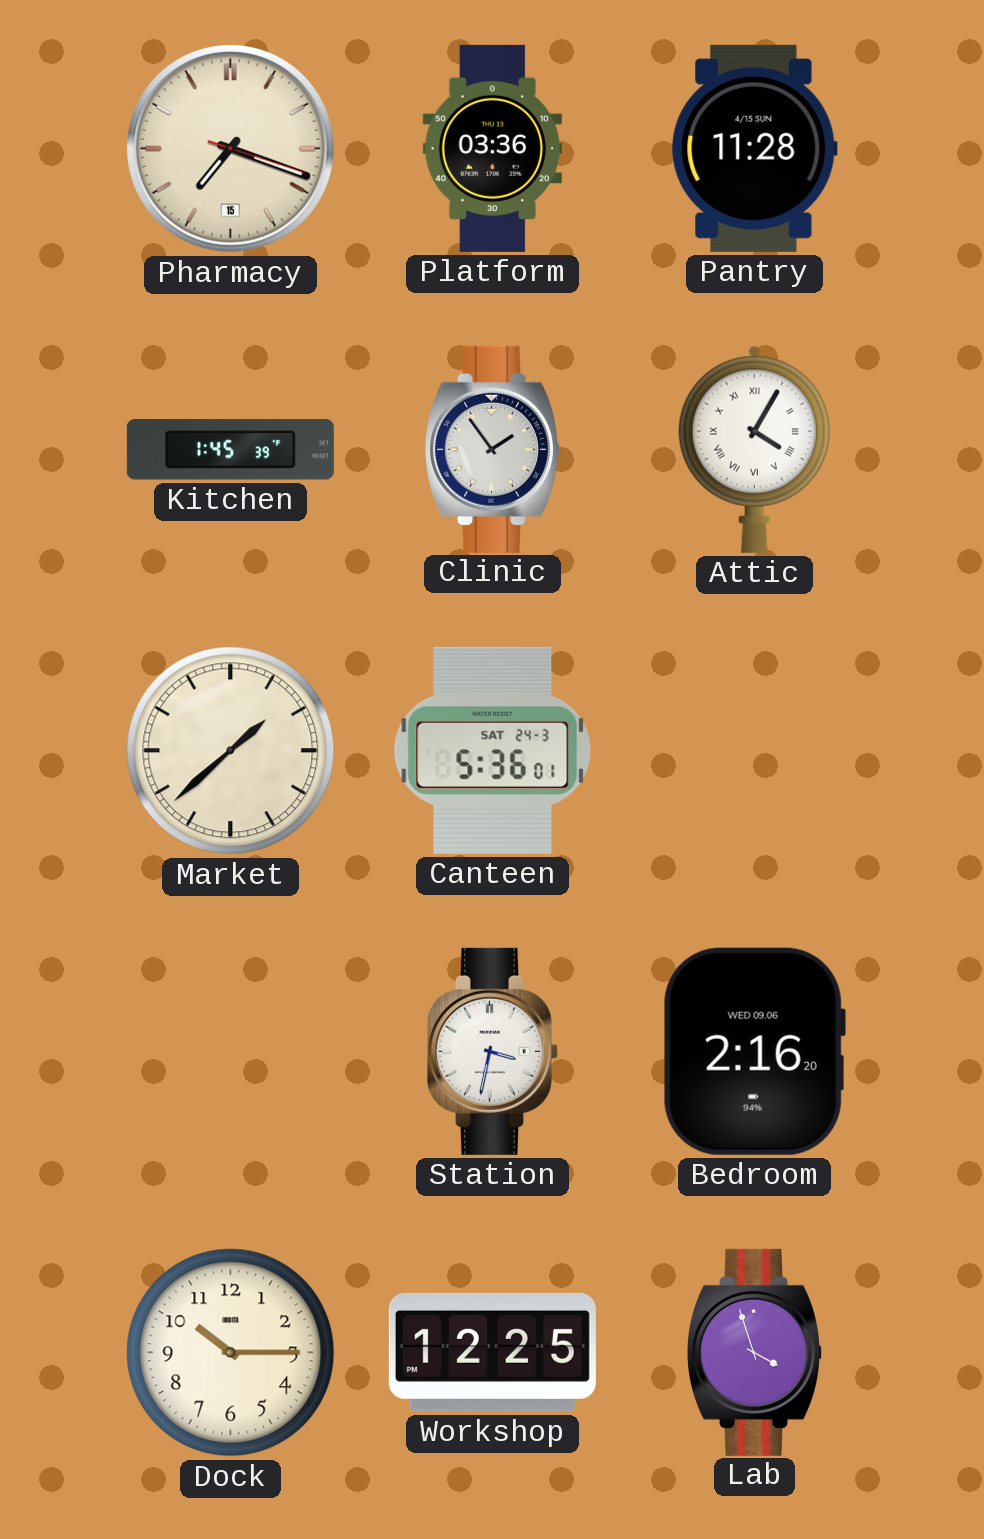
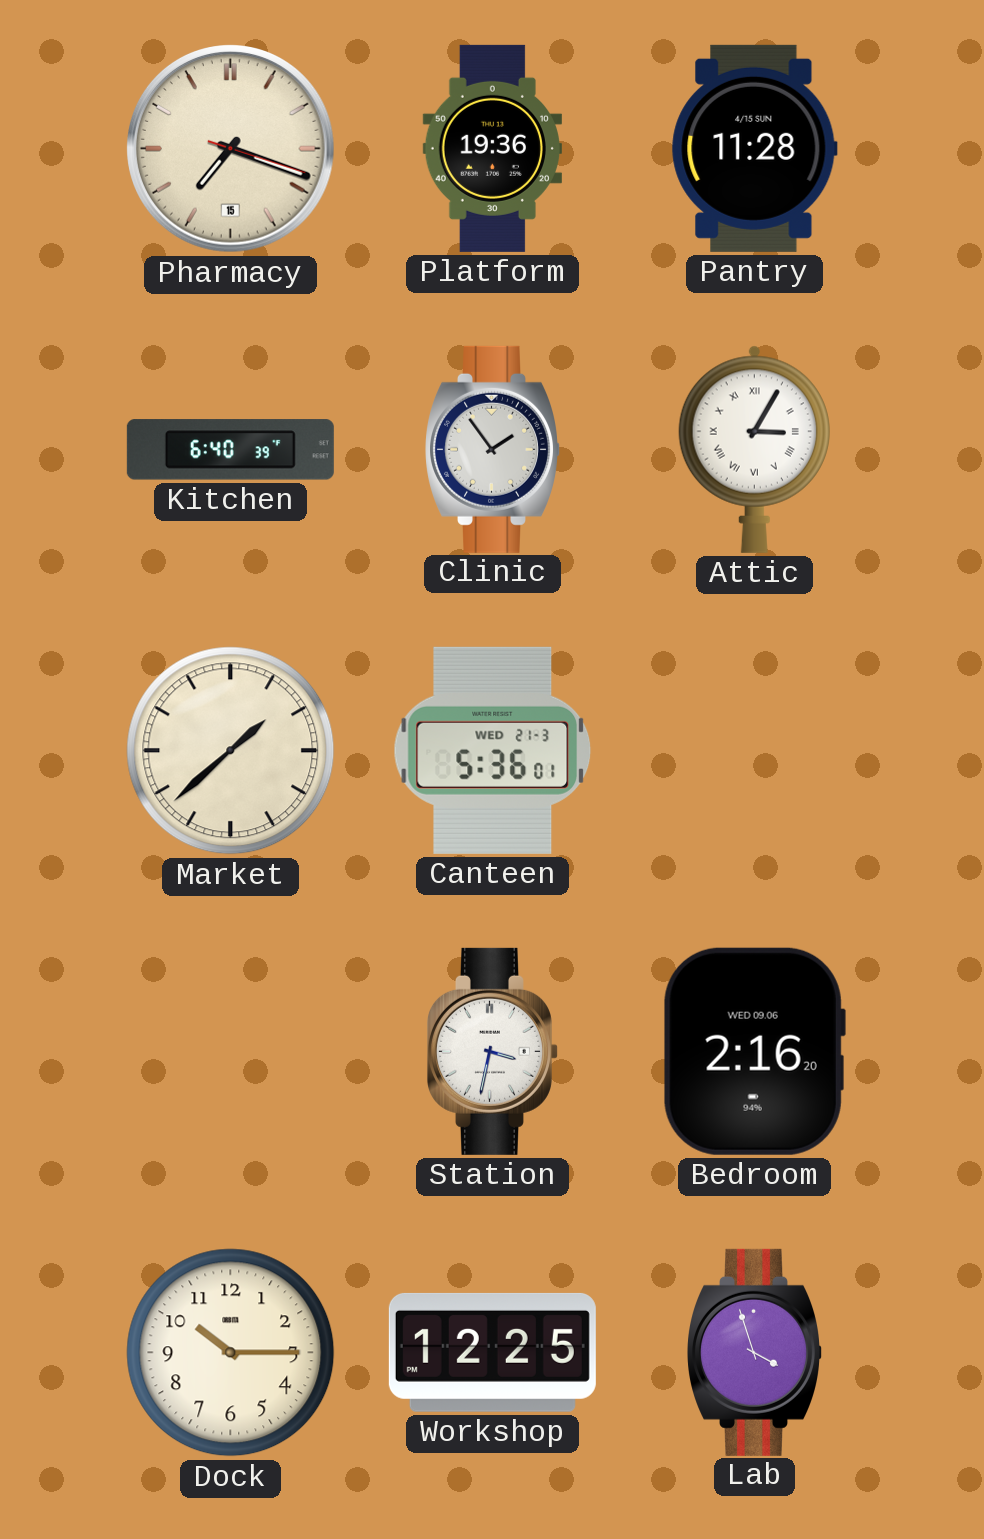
Platform: 03:36 -> 19:36
Kitchen: 1:45 -> 6:40
Attic: 4:05 -> 3:05
Canteen date: SAT 24-3 -> WED 21-3
